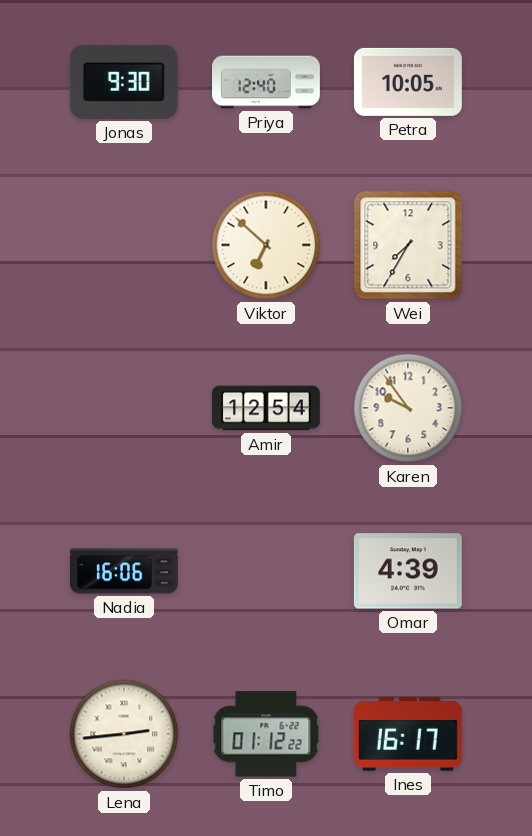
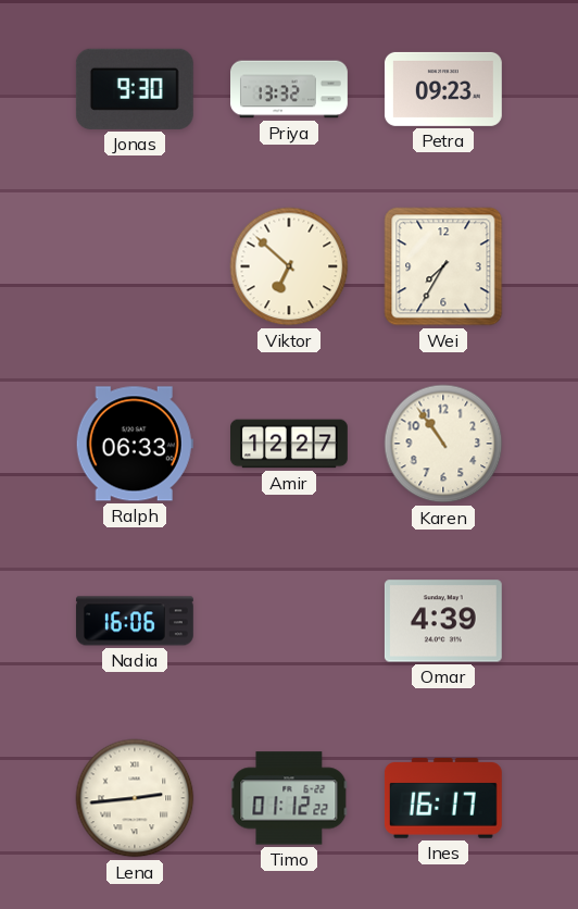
Priya: 12:40 -> 13:32
Petra: 10:05 -> 09:23
Ralph: none -> 06:33
Amir: 12:54 -> 12:27
Karen: 9:54 -> 10:54
